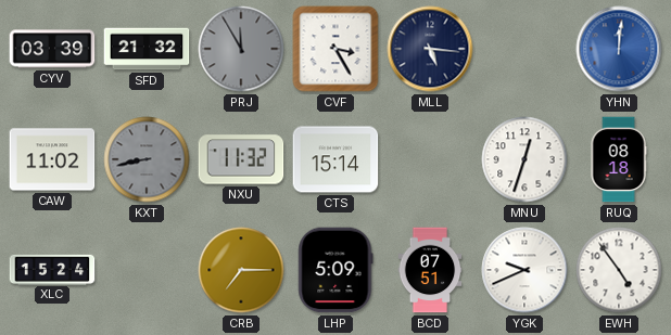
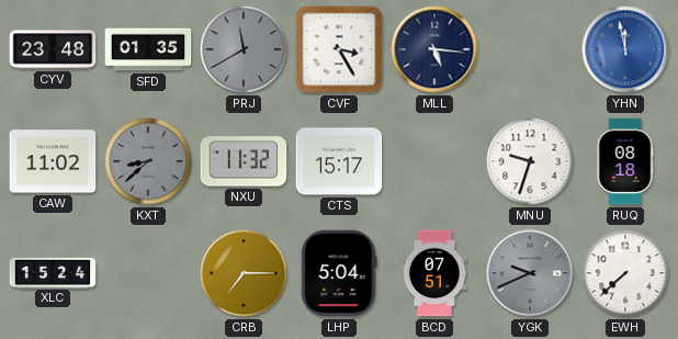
CYV: 03:39 -> 23:48
SFD: 21:32 -> 01:35
PRJ: 11:55 -> 11:40
YHN: 12:01 -> 11:58
KXT: 8:43 -> 8:38
CTS: 15:14 -> 15:17
MNU: 12:33 -> 9:33
LHP: 5:09 -> 5:04
YGK dial: white -> grey
EWH: 4:54 -> 7:38
